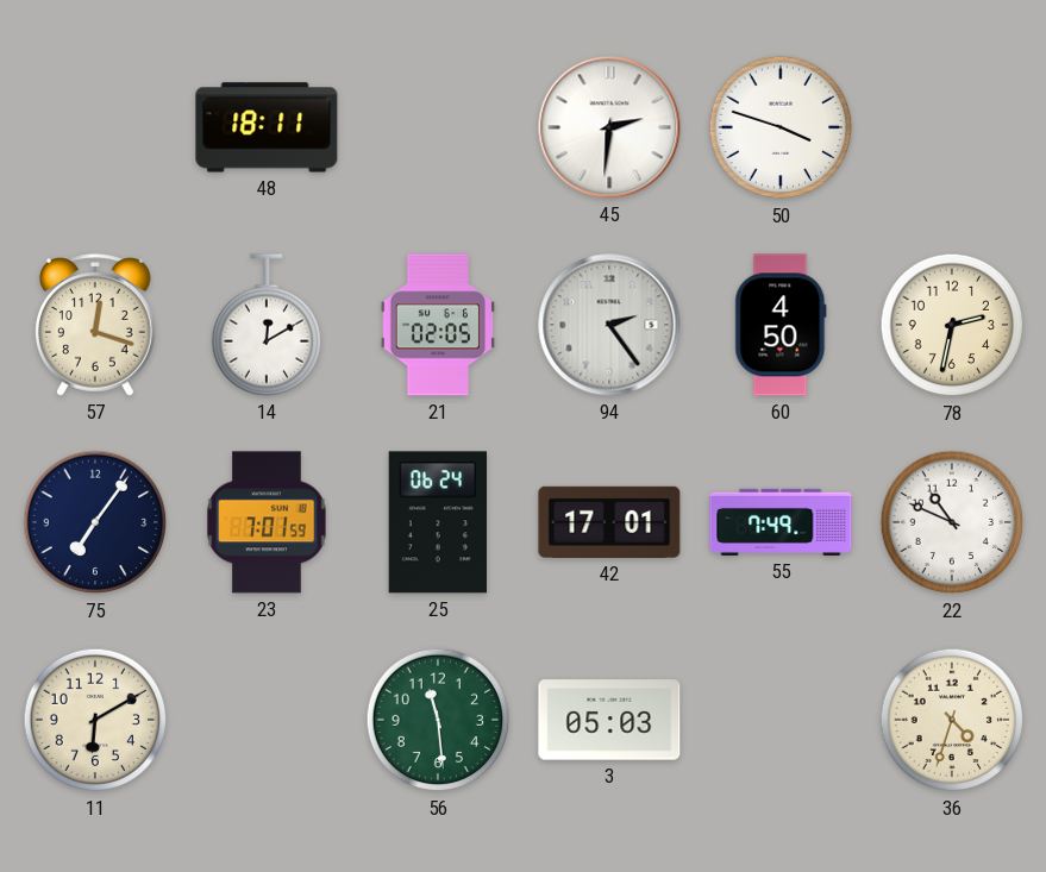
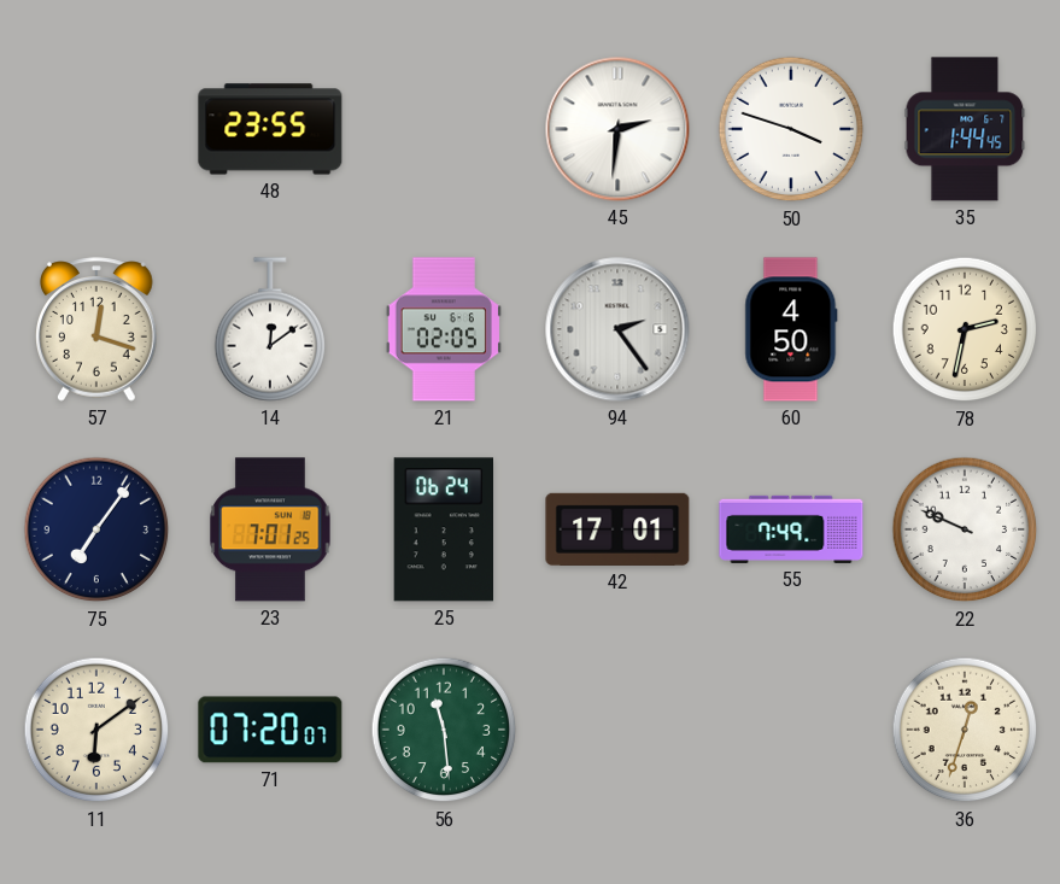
48: 18:11 -> 23:55
35: none -> 1:44
14: 12:10 -> 12:09
23: 7:01:59 -> 7:01:25
22: 10:49 -> 9:49
11: 6:10 -> 6:09
71: none -> 07:20
3: 05:03 -> none
36: 4:33 -> 12:33
